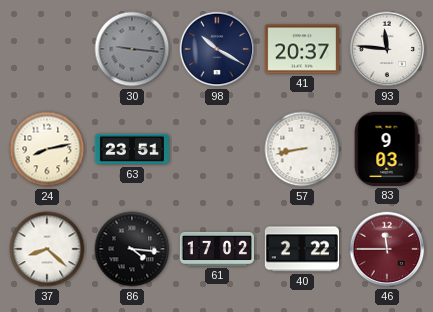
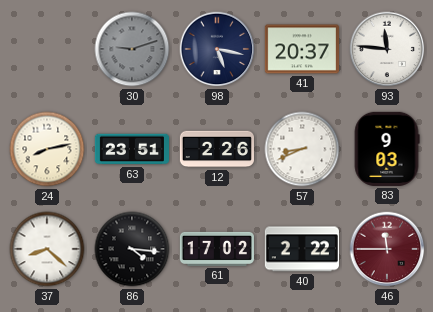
30: 9:16 -> 9:12
98: 10:20 -> 5:17
12: none -> 2:26
57: 8:43 -> 8:41
